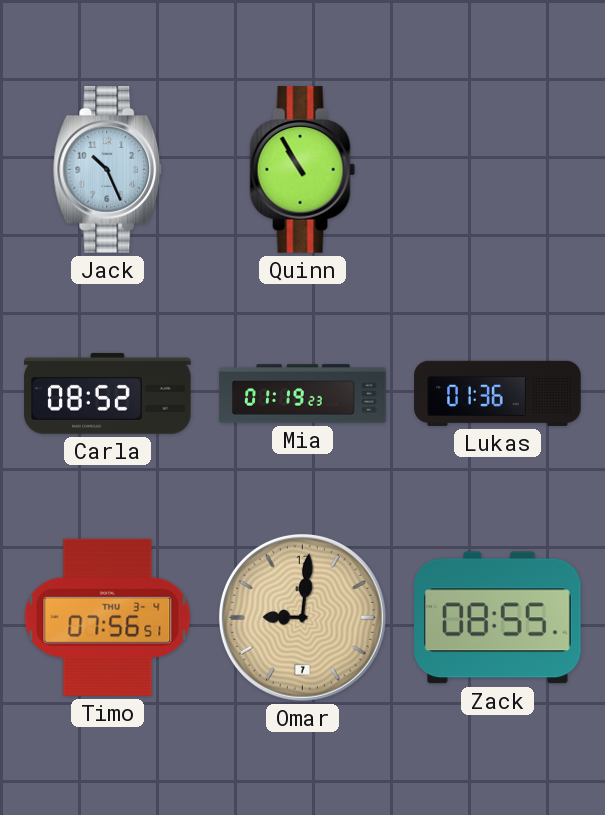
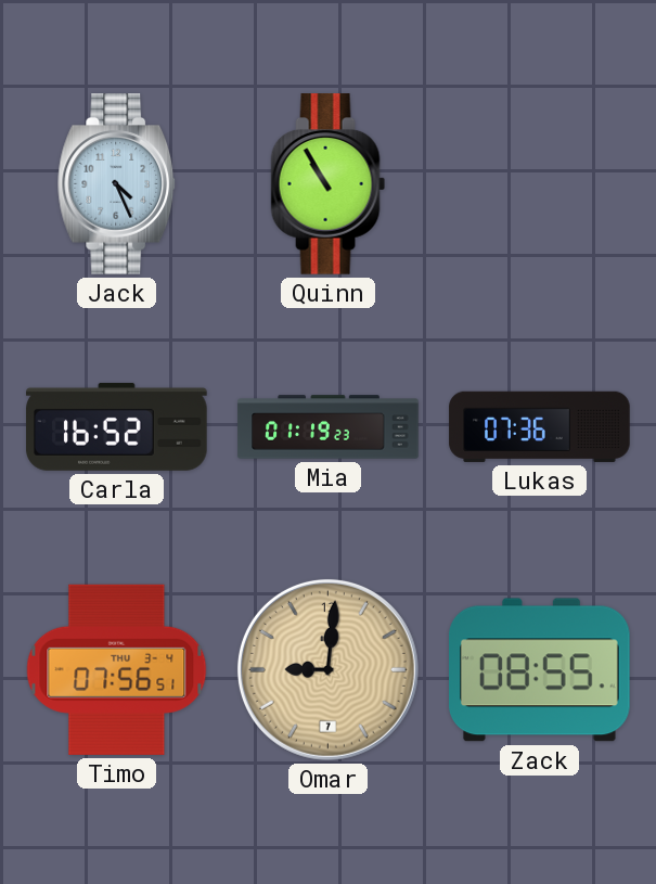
Jack: 10:26 -> 4:26
Carla: 08:52 -> 16:52
Lukas: 01:36 -> 07:36
